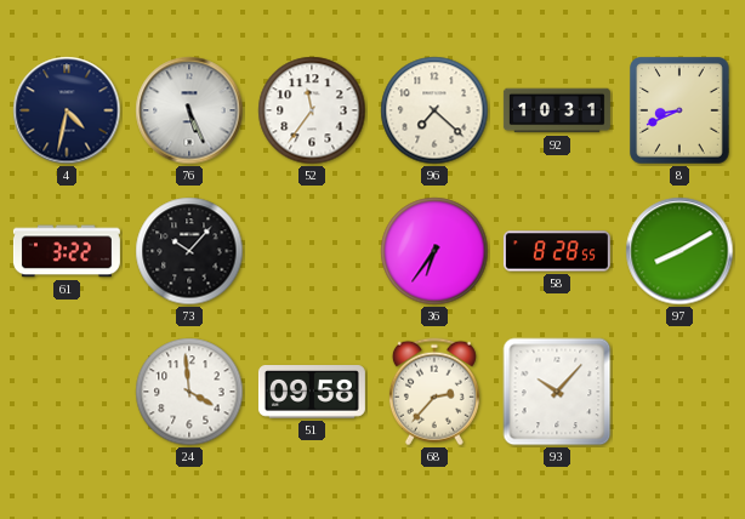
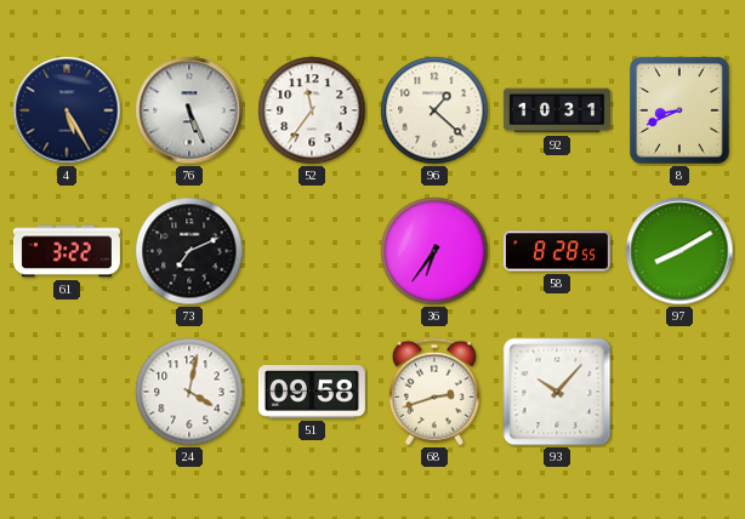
4: 4:32 -> 5:25
96: 7:22 -> 1:22
73: 10:07 -> 7:11
24: 3:59 -> 4:02
68: 2:37 -> 2:42
